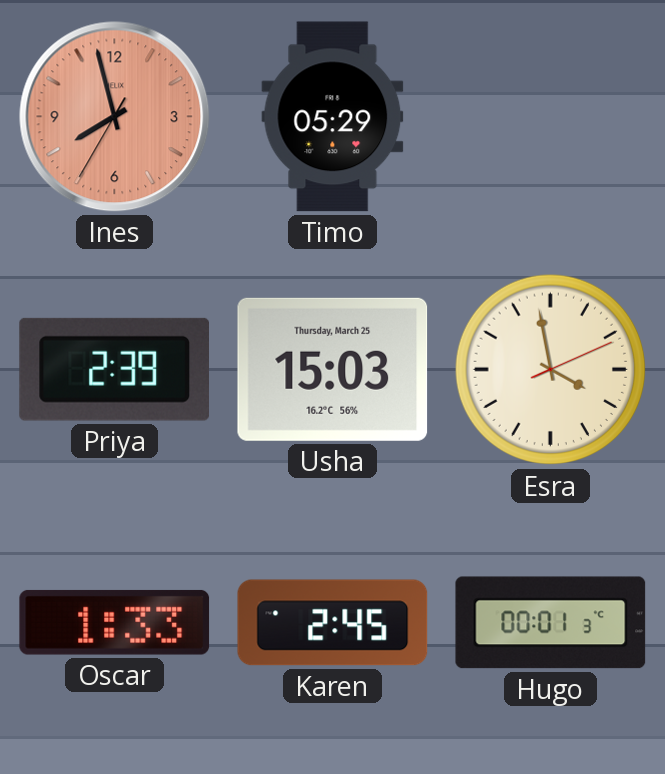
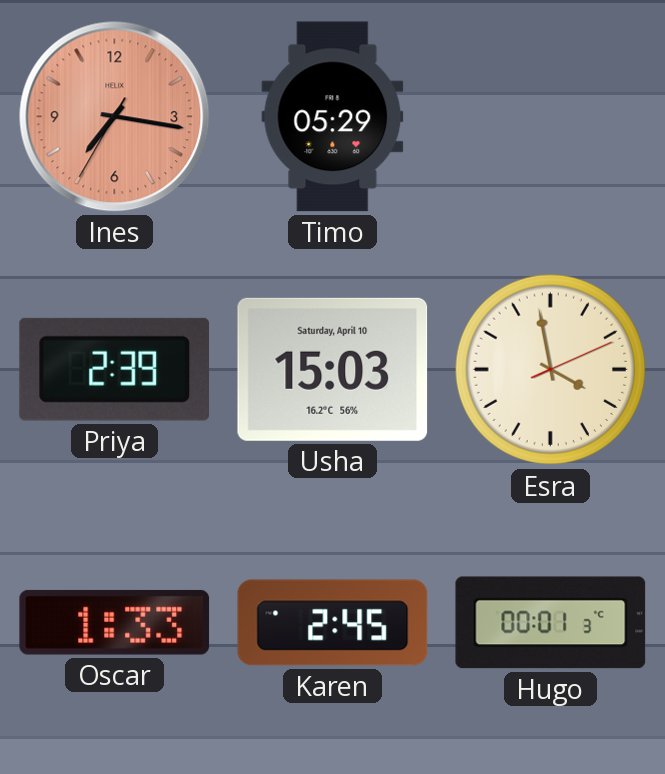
Ines: 7:57 -> 7:16
Usha date: Thursday, March 25 -> Saturday, April 10
